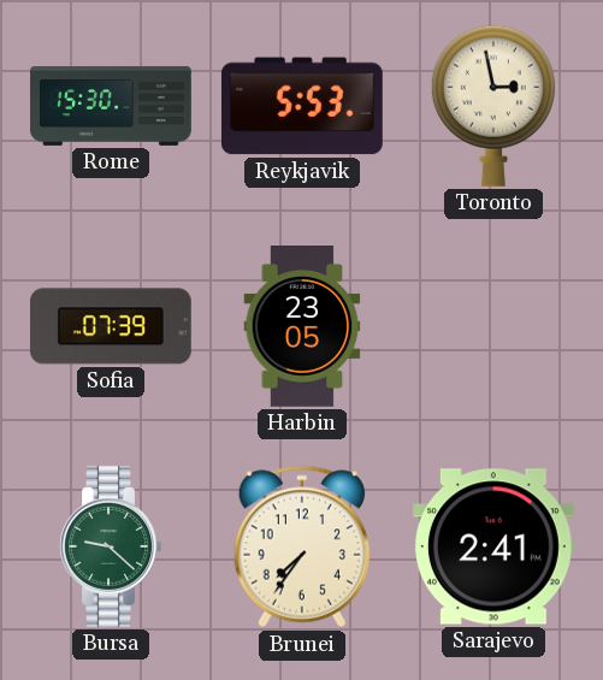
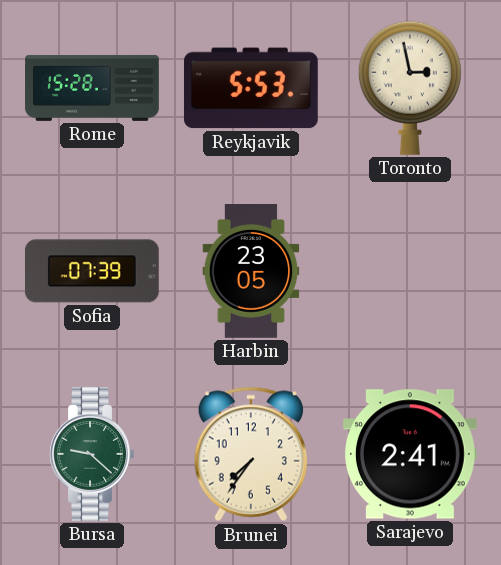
Rome: 15:30 -> 15:28
